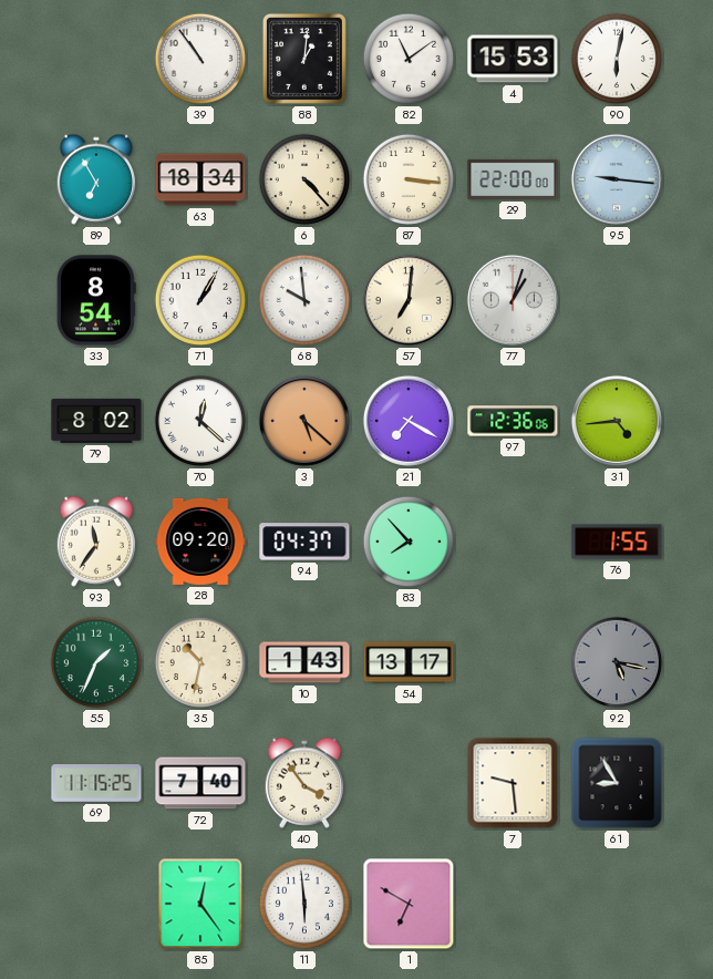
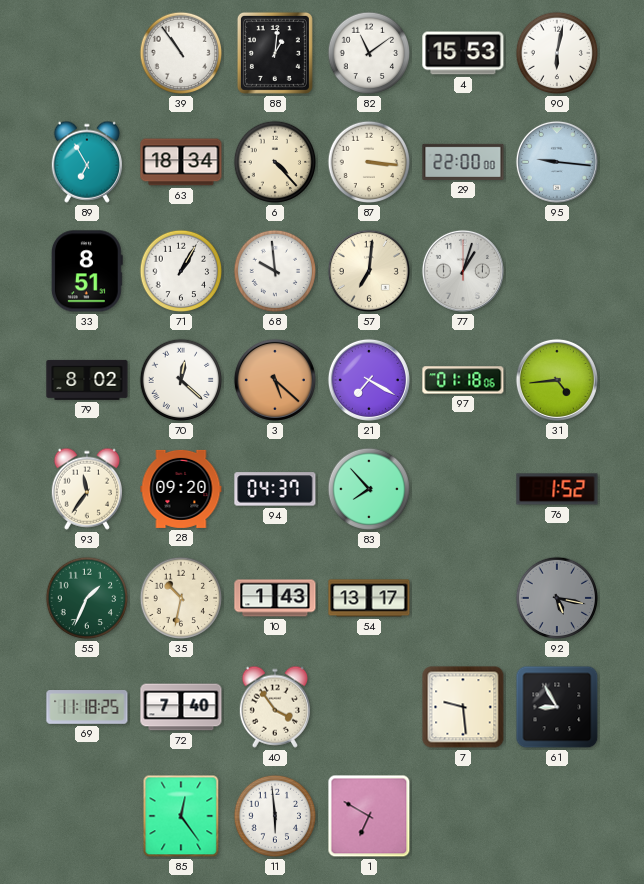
33: 8:54 -> 8:51
97: 12:36 -> 01:18
76: 1:55 -> 1:52
69: 11:15 -> 11:18
